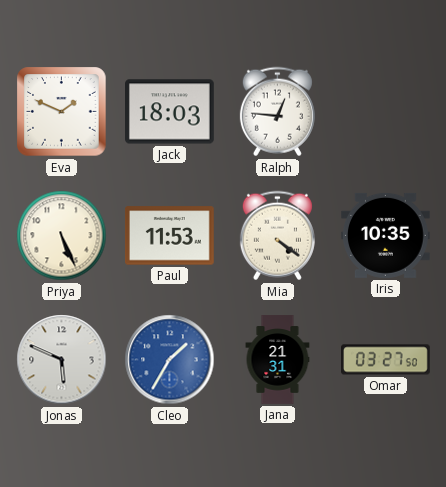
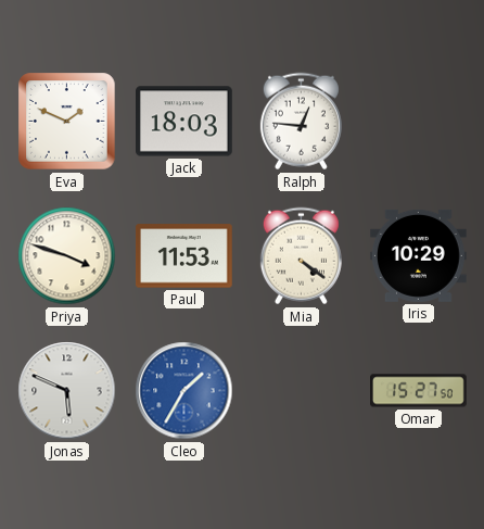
Priya: 5:26 -> 3:48
Iris: 10:35 -> 10:29
Jana: 21:31 -> none
Omar: 03:27 -> 15:27
